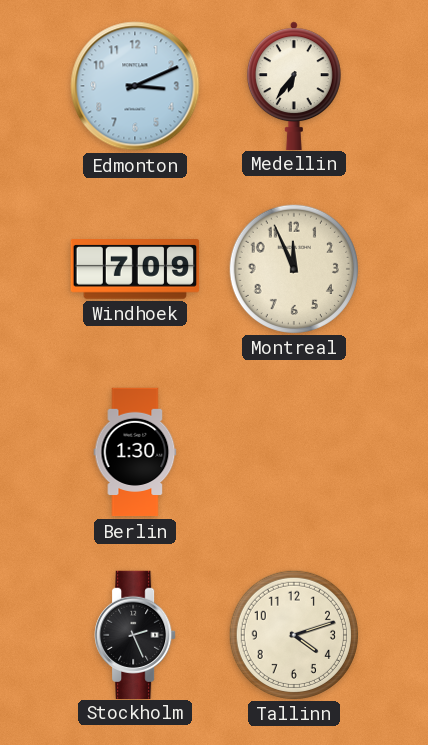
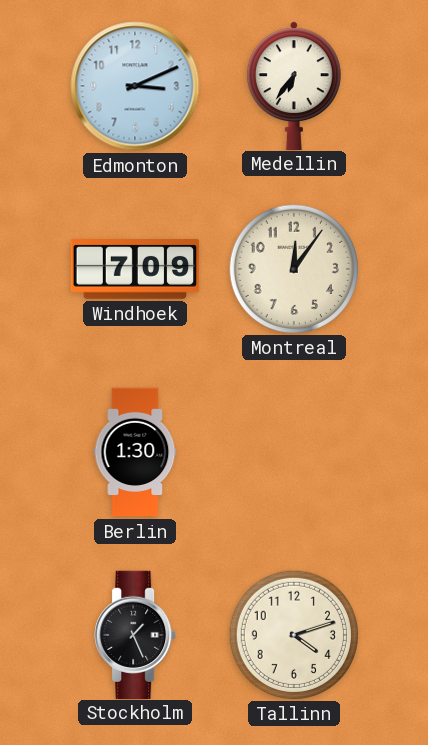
Montreal: 11:56 -> 12:06
Stockholm: 2:26 -> 1:26
